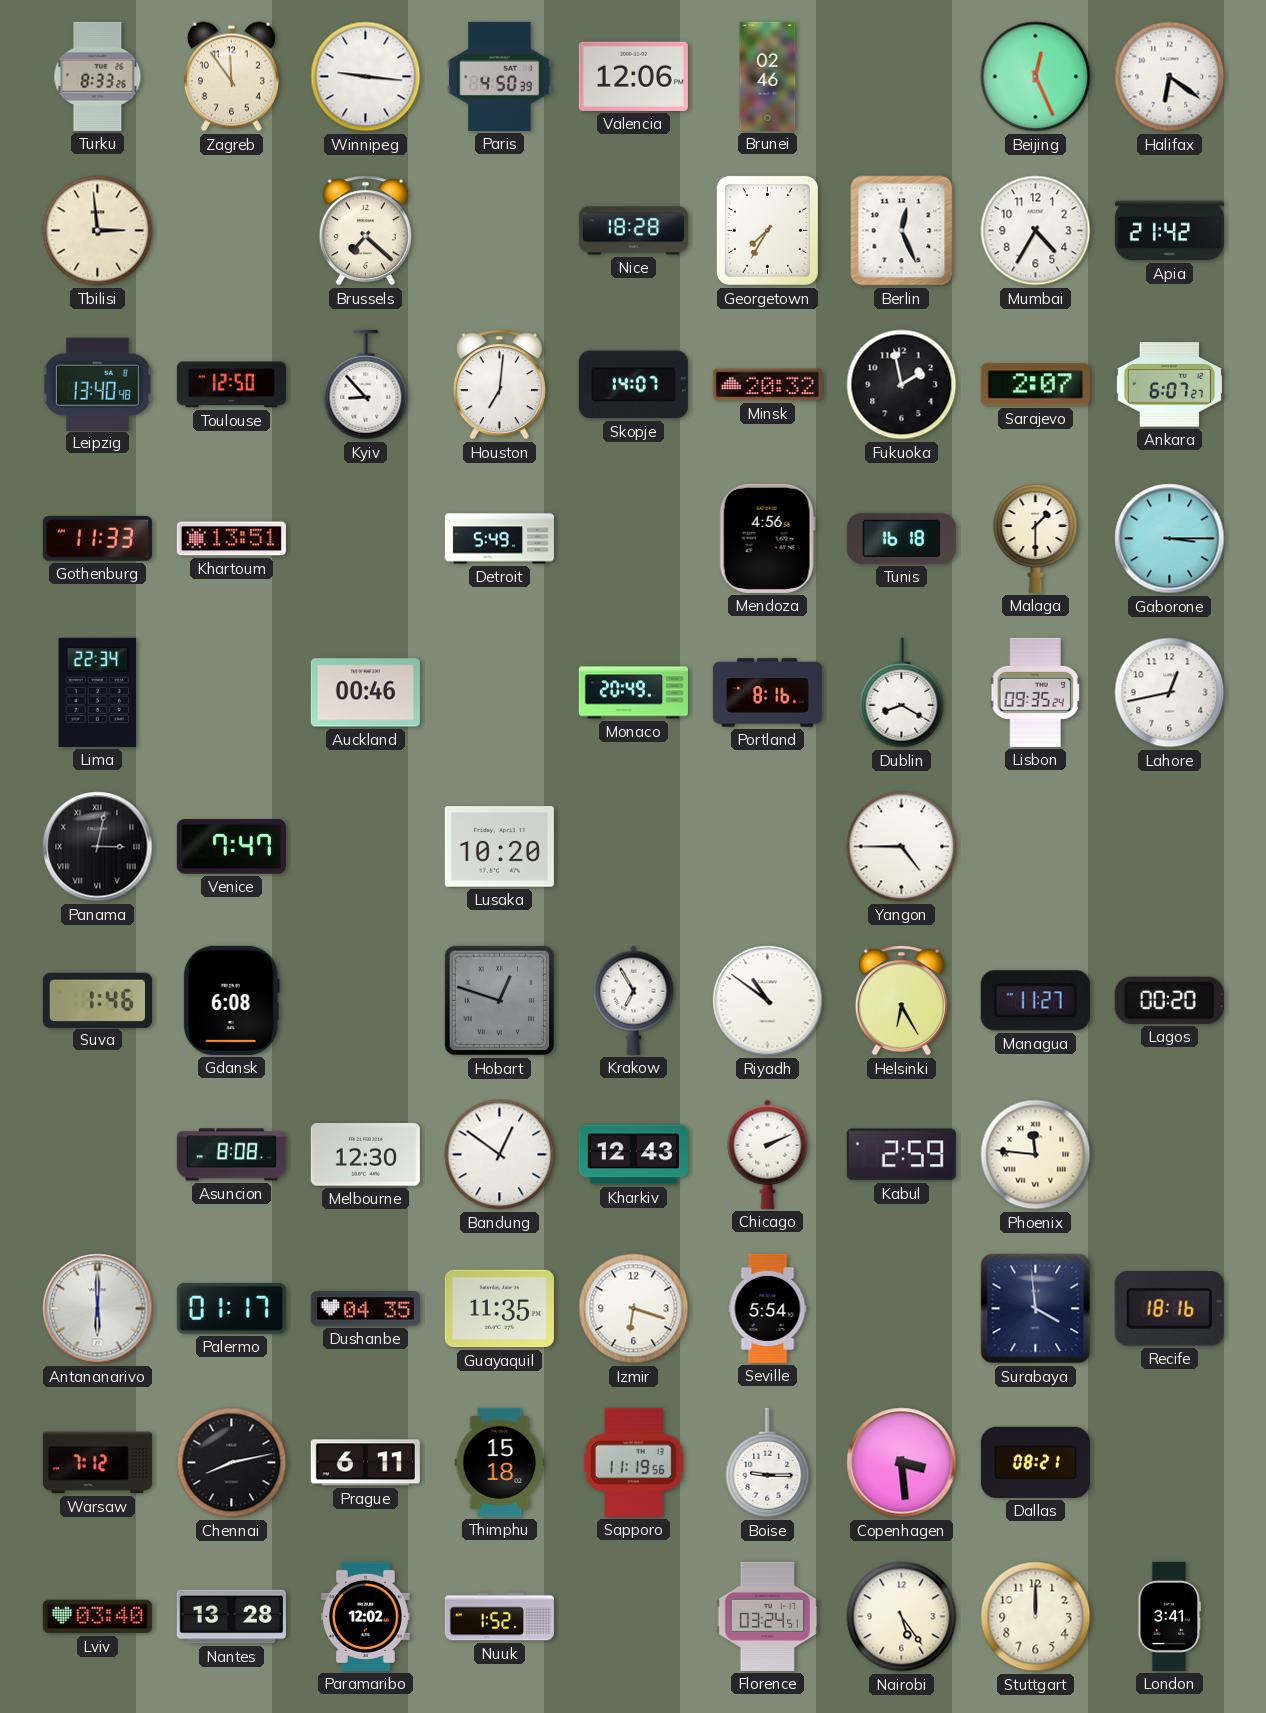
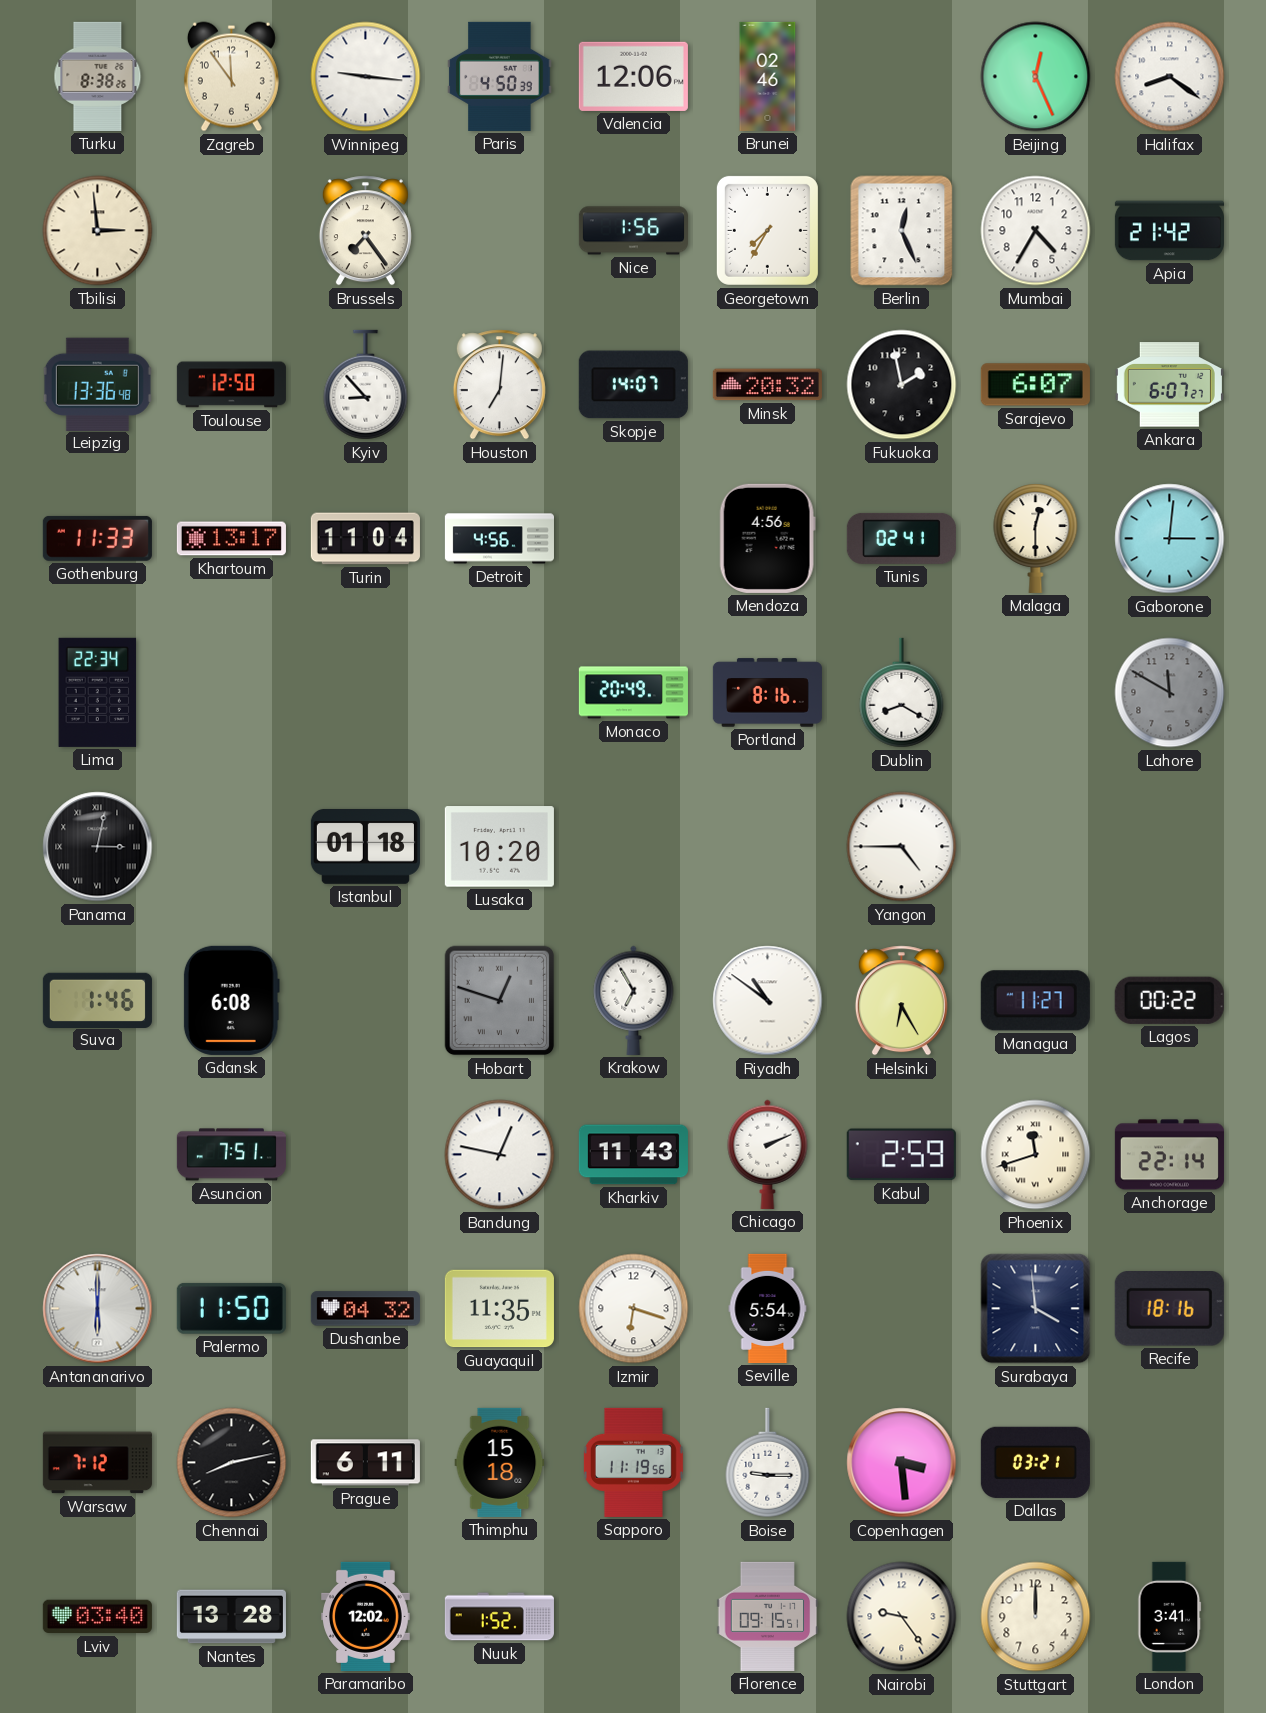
Turku: 8:33 -> 8:38
Halifax: 6:21 -> 8:21
Brussels: 7:22 -> 7:24
Nice: 18:28 -> 1:56
Leipzig: 13:40 -> 13:36
Sarajevo: 2:07 -> 6:07
Khartoum: 13:51 -> 13:17
Turin: none -> 11:04
Detroit: 5:49 -> 4:56
Tunis: 16:18 -> 02:41
Malaga: 1:30 -> 12:30
Gaborone: 3:15 -> 3:01
Auckland: 00:46 -> none
Lisbon: 09:35 -> none
Lahore: 12:43 -> 11:50
Lahore dial: white -> grey
Venice: 7:47 -> none
Istanbul: none -> 01:18
Lagos: 00:20 -> 00:22
Asuncion: 8:08 -> 7:51
Melbourne: 12:30 -> none
Bandung: 12:51 -> 12:47
Kharkiv: 12:43 -> 11:43
Phoenix: 11:46 -> 11:42
Anchorage: none -> 22:14
Palermo: 01:17 -> 11:50
Dushanbe: 04:35 -> 04:32
Dallas: 08:21 -> 03:21
Florence: 03:24 -> 09:15
Nairobi: 5:24 -> 9:24
